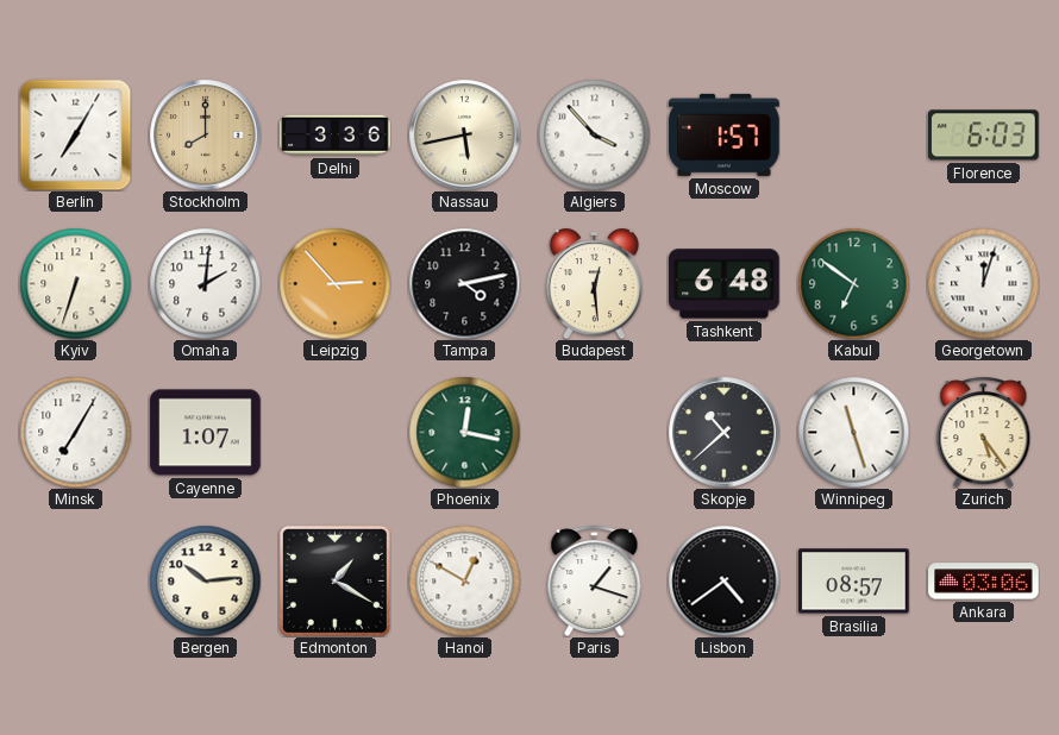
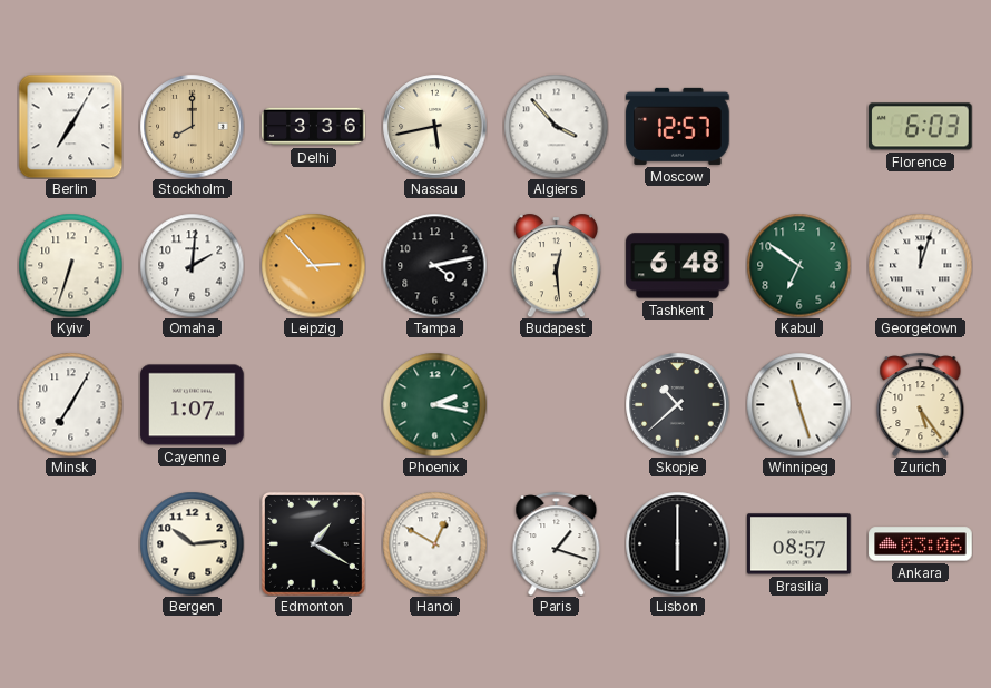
Moscow: 1:57 -> 12:57
Phoenix: 12:17 -> 2:17
Lisbon: 4:39 -> 6:00
